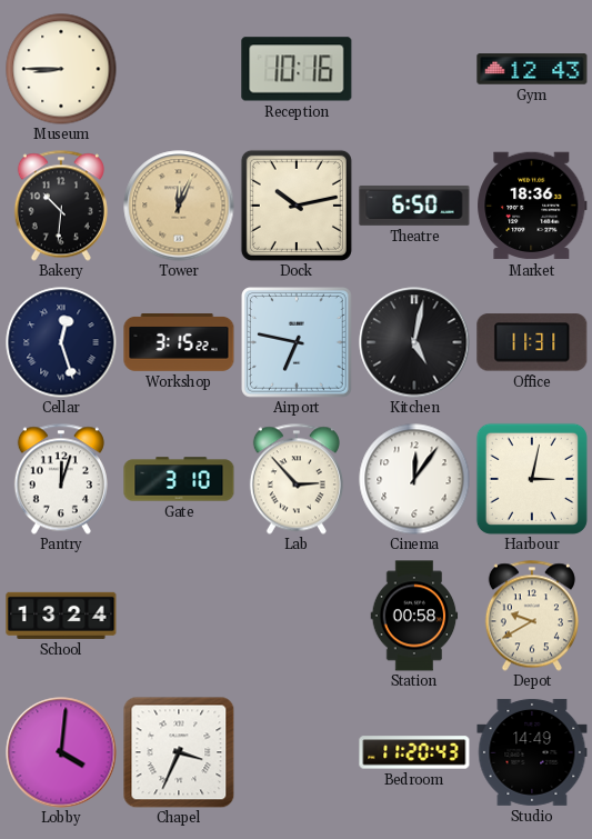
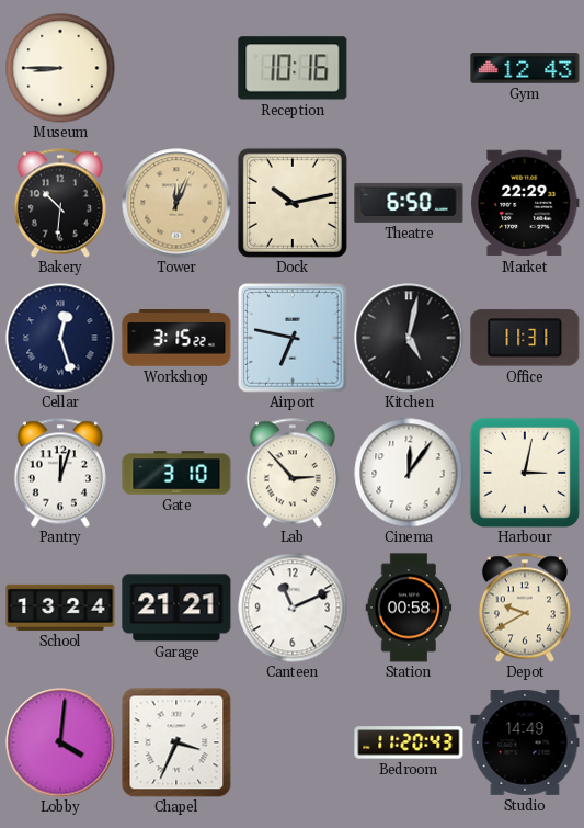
Market: 18:36 -> 22:29
Garage: none -> 21:21
Canteen: none -> 11:11
